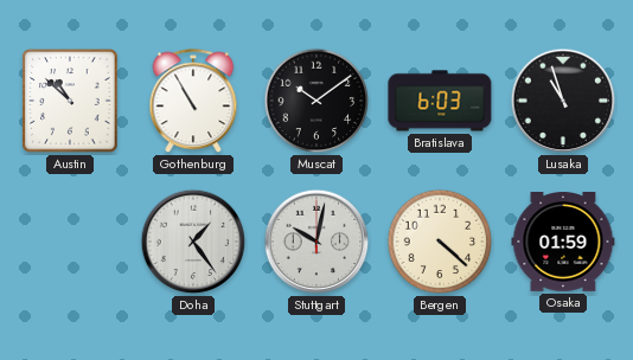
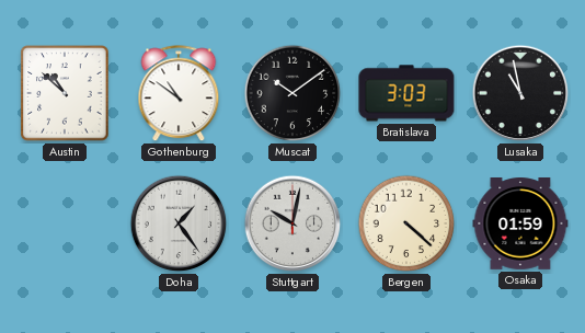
Gothenburg: 10:55 -> 10:51
Bratislava: 6:03 -> 3:03
Lusaka: 10:57 -> 10:58
